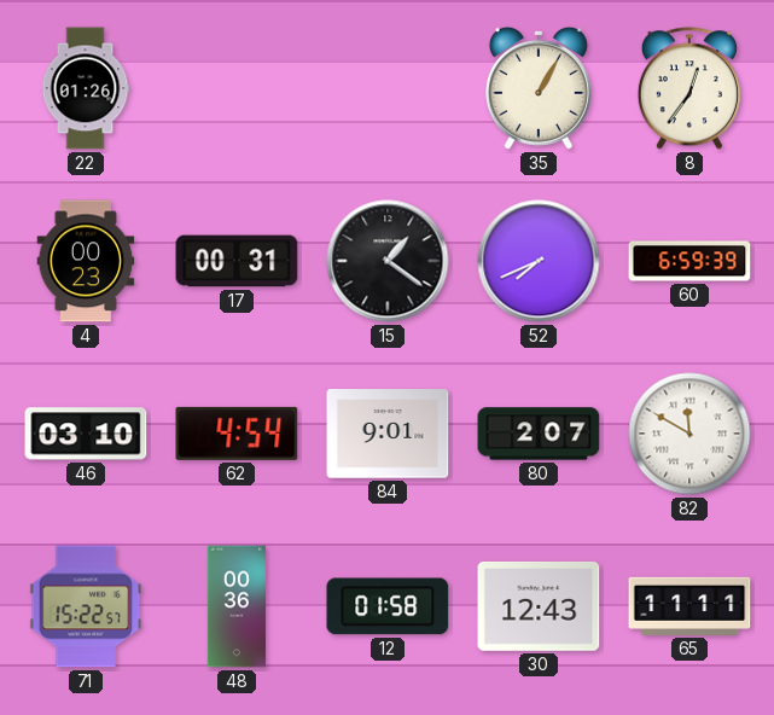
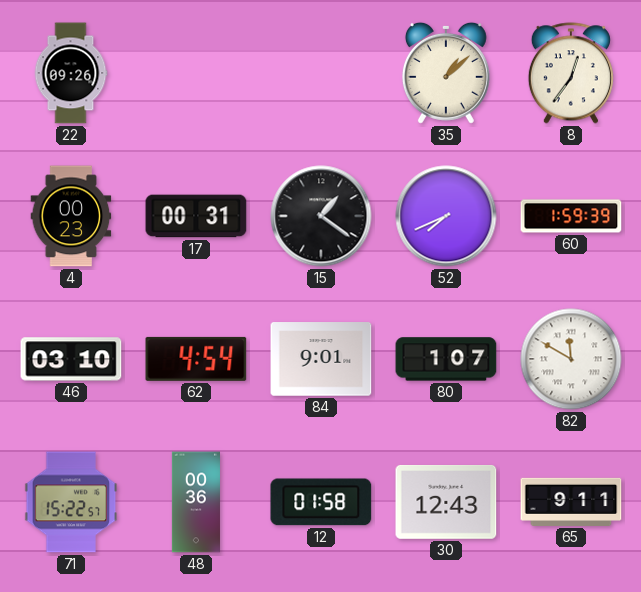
22: 01:26 -> 09:26
35: 1:05 -> 1:08
60: 6:59 -> 1:59
80: 2:07 -> 1:07
65: 11:11 -> 9:11
